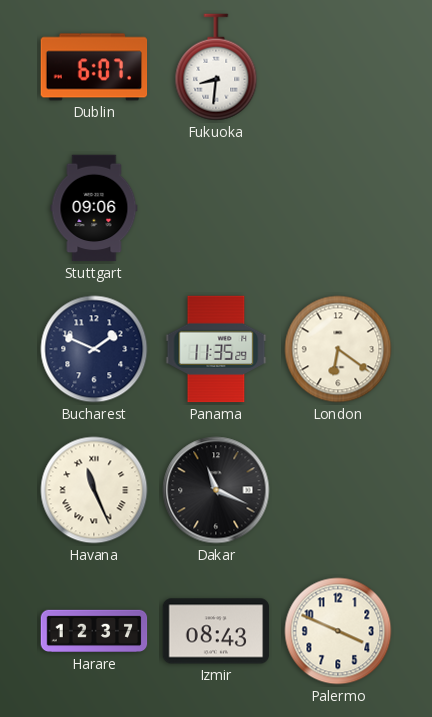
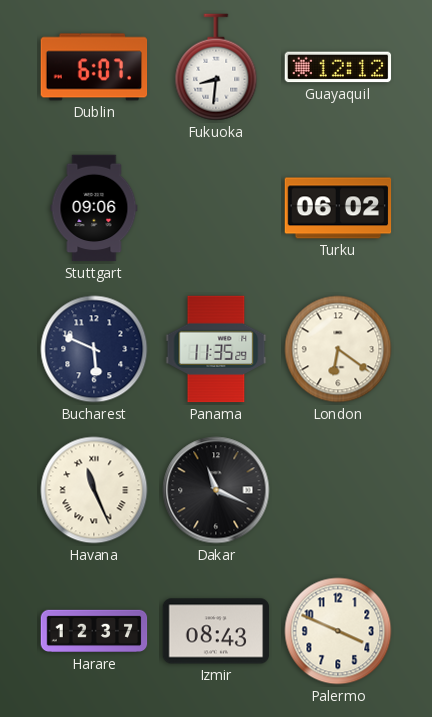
Guayaquil: none -> 12:12
Turku: none -> 06:02
Bucharest: 1:49 -> 5:49
